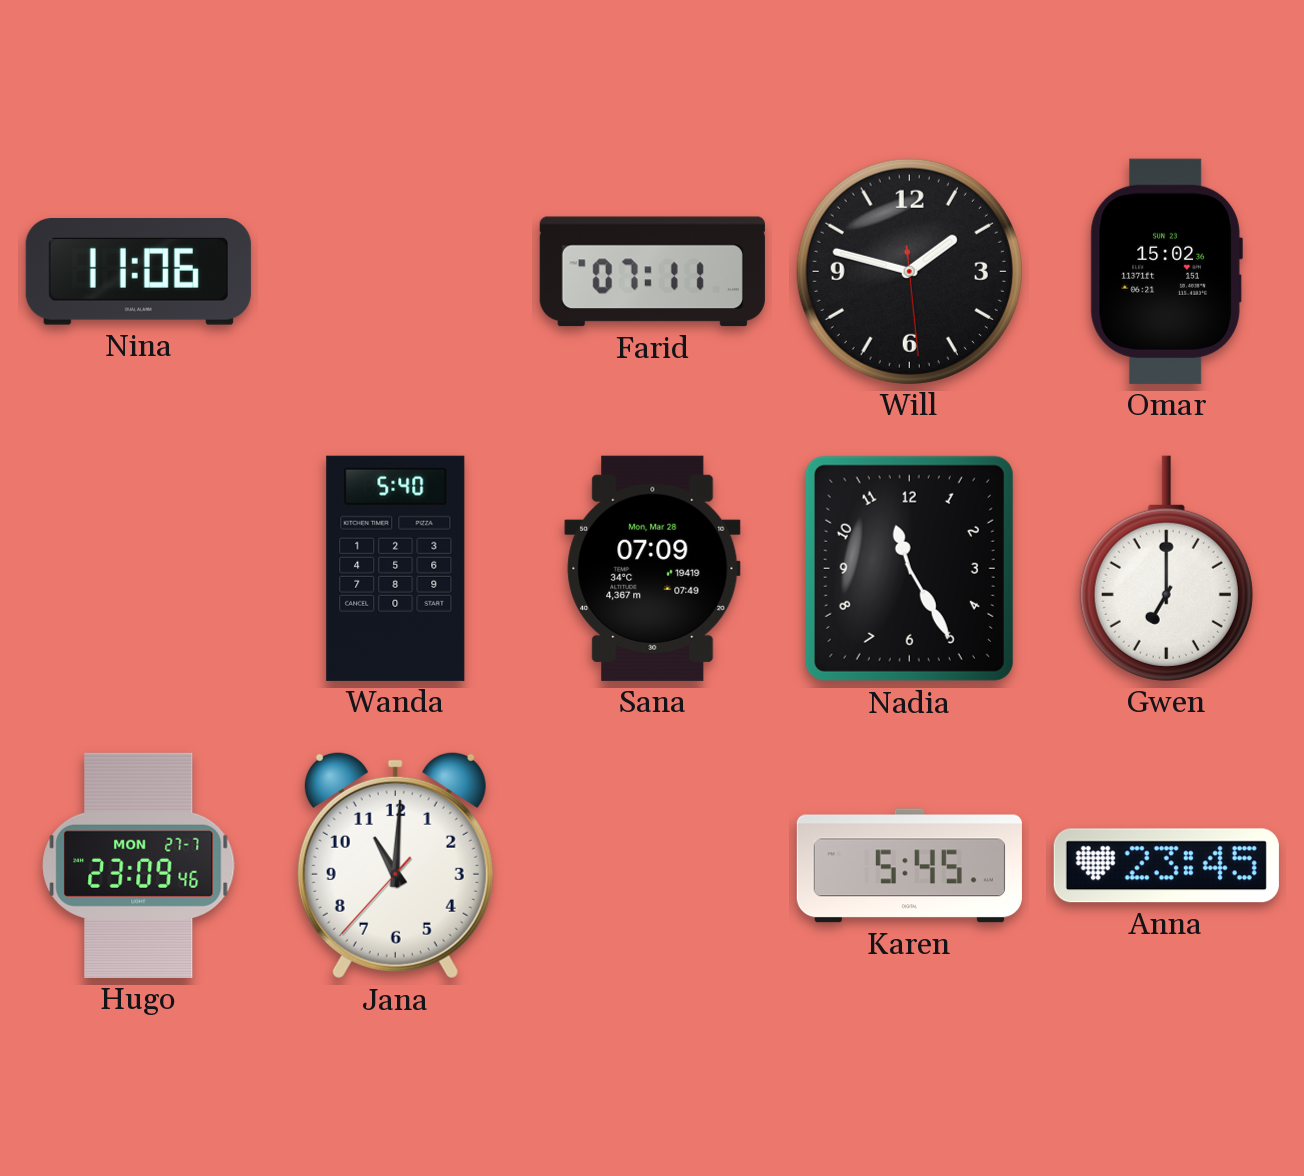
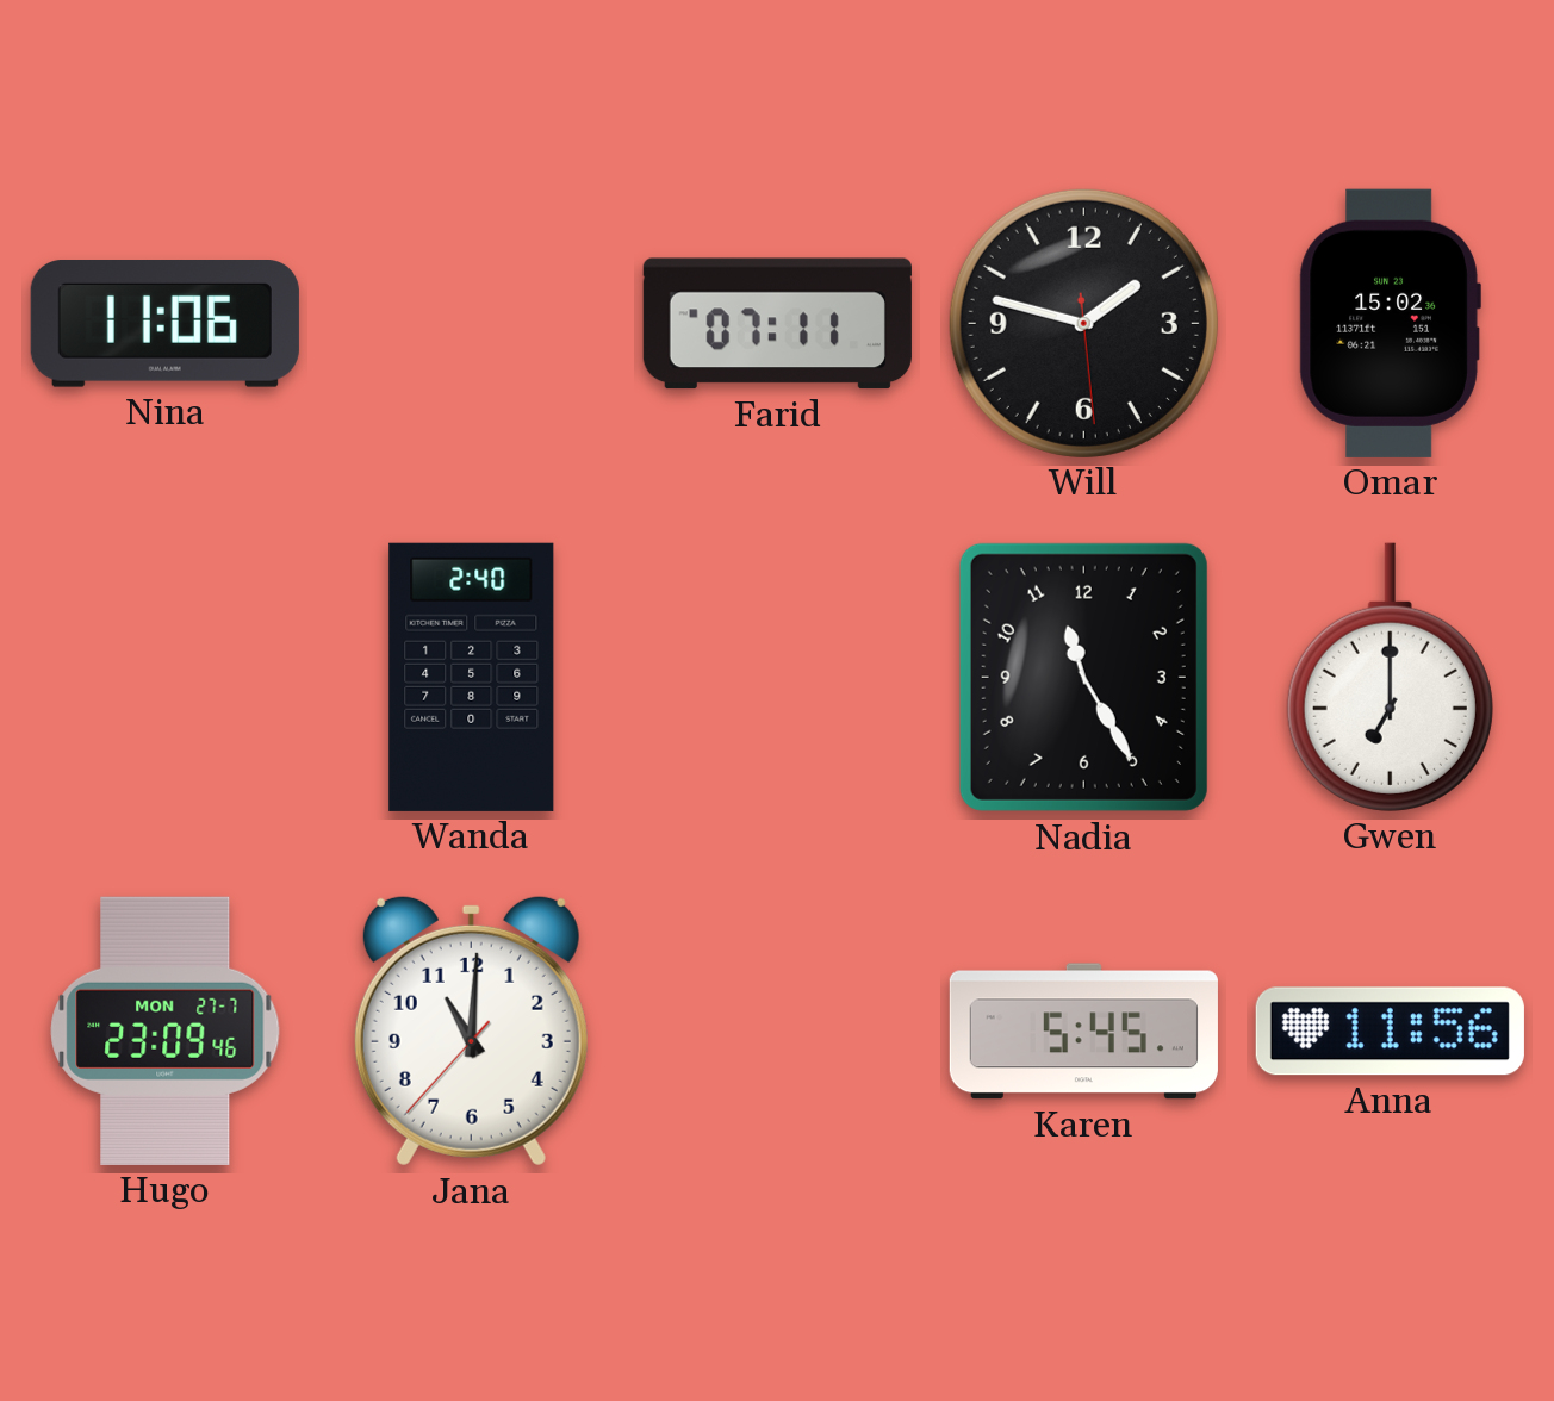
Wanda: 5:40 -> 2:40
Sana: 07:09 -> none
Anna: 23:45 -> 11:56
